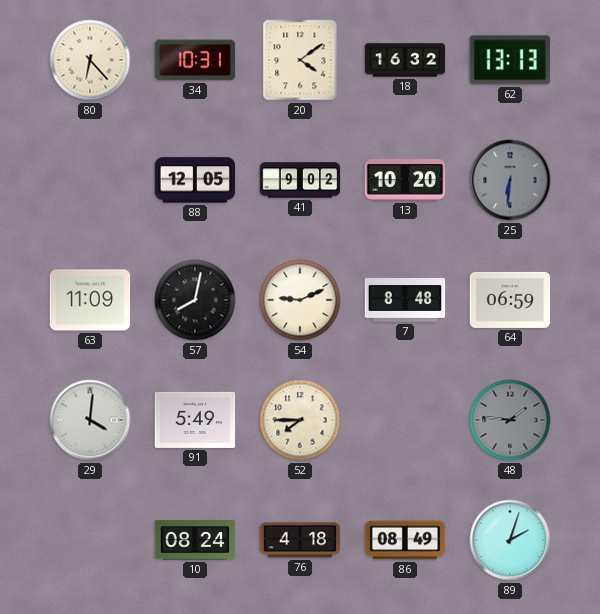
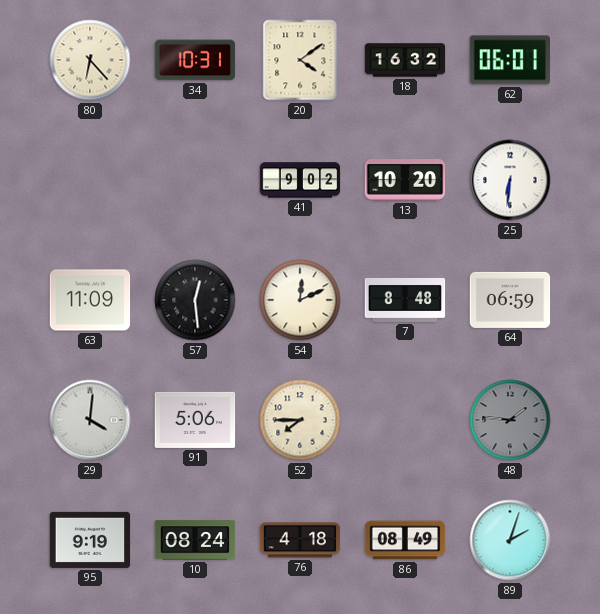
62: 13:13 -> 06:01
88: 12:05 -> none
25 dial: grey -> white
57: 8:02 -> 12:29
54: 9:11 -> 12:11
91: 5:49 -> 5:06
95: none -> 9:19
